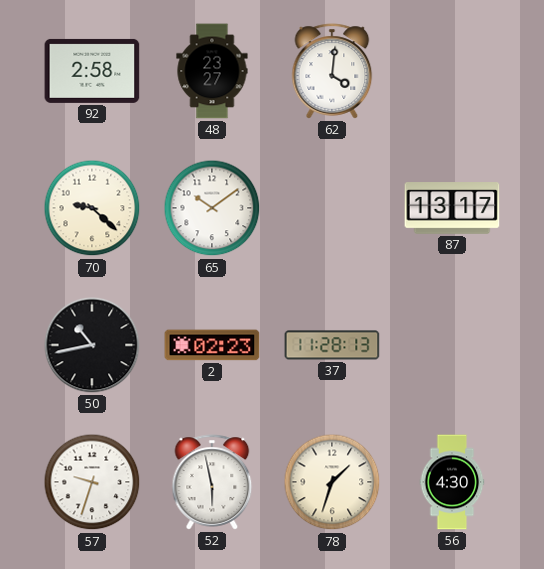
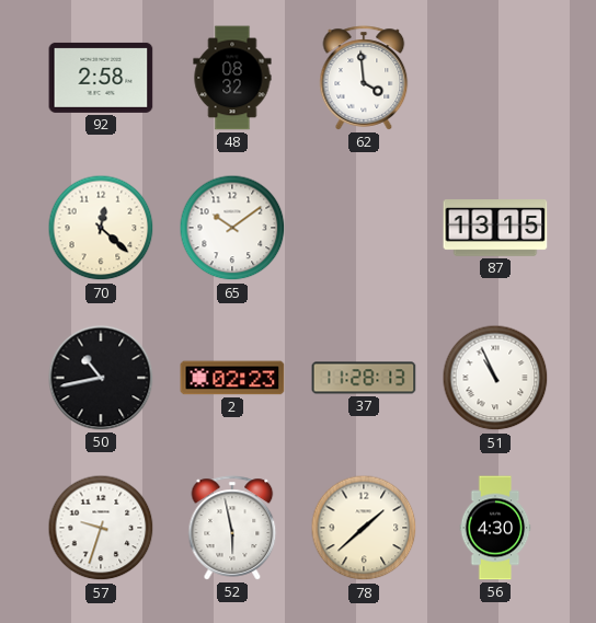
48: 23:27 -> 08:32
62: 4:01 -> 3:59
70: 9:22 -> 12:22
87: 13:17 -> 13:15
51: none -> 10:56
78: 1:33 -> 1:38
